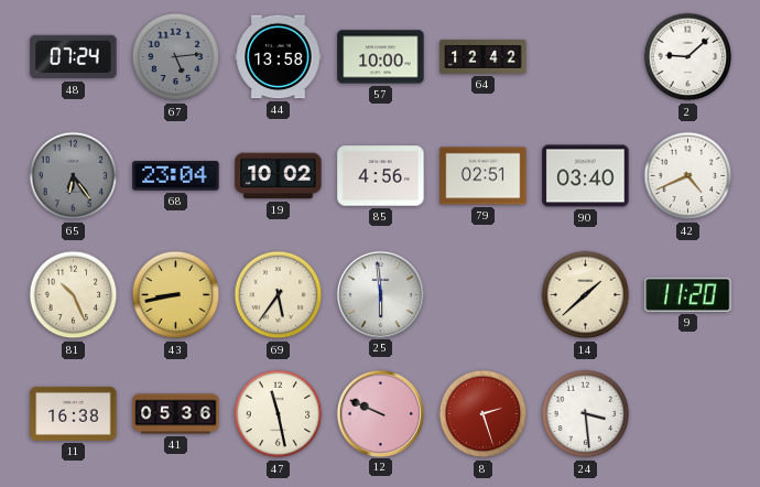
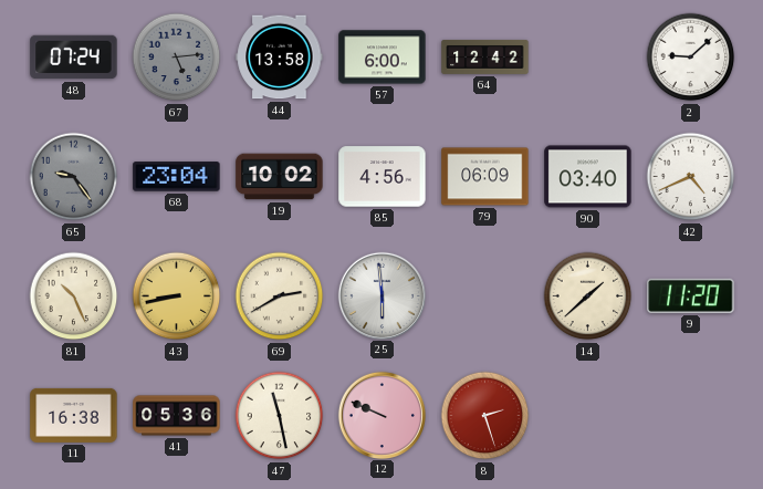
57: 10:00 -> 6:00
65: 6:24 -> 9:24
79: 02:51 -> 06:09
69: 5:36 -> 2:40
24: 3:29 -> none
